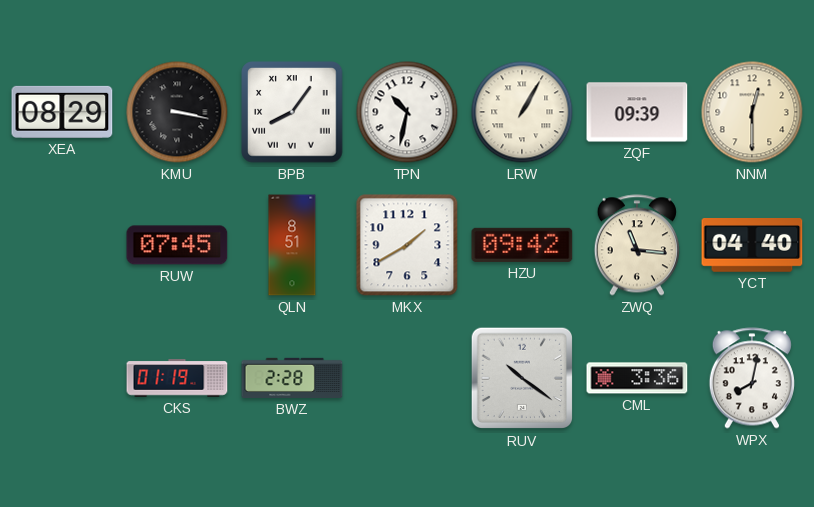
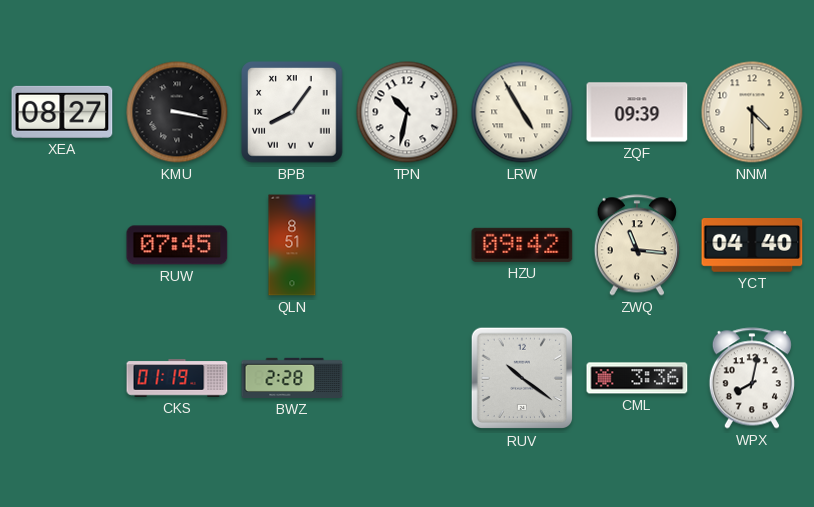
XEA: 08:29 -> 08:27
LRW: 1:05 -> 4:55
NNM: 12:30 -> 4:30
MKX: 1:40 -> none
